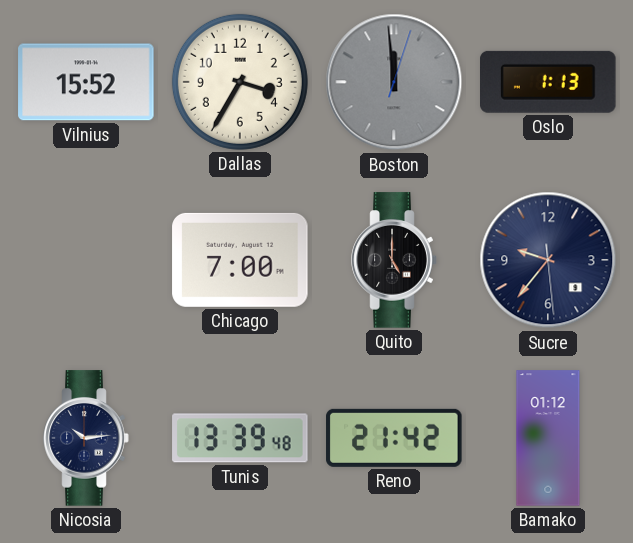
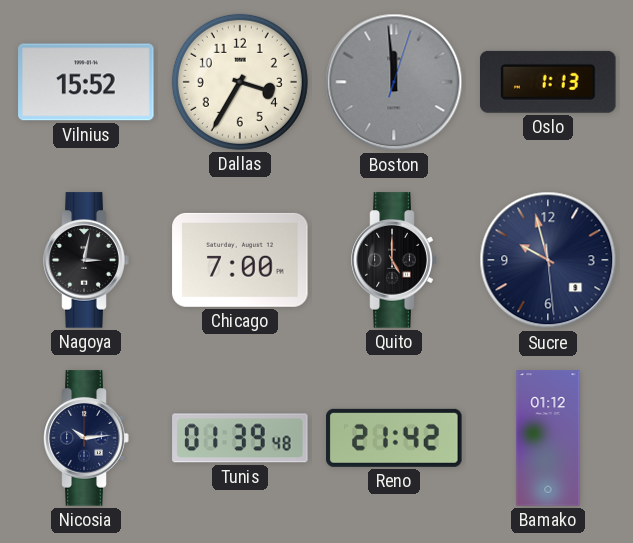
Nagoya: none -> 3:02
Sucre: 9:36 -> 9:57
Tunis: 13:39 -> 01:39
